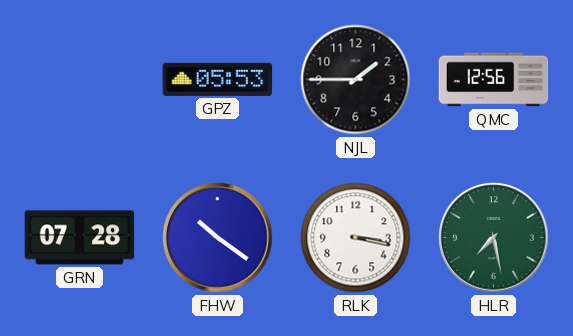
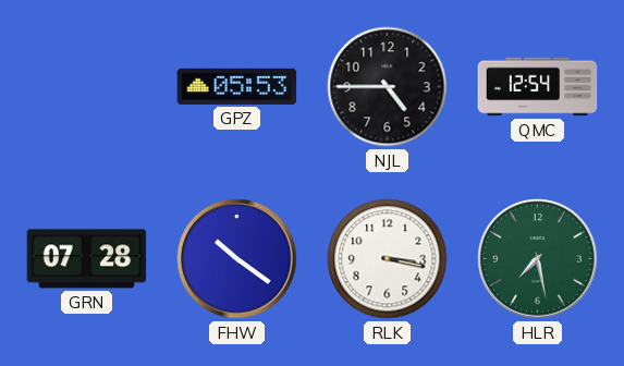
NJL: 1:45 -> 4:45
QMC: 12:56 -> 12:54
